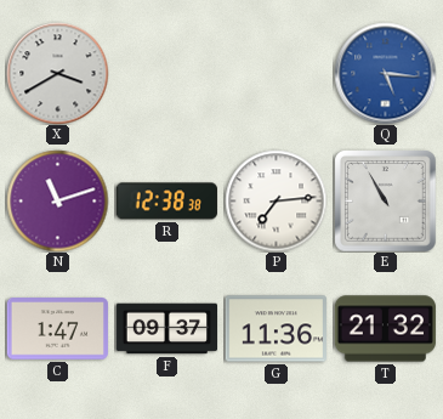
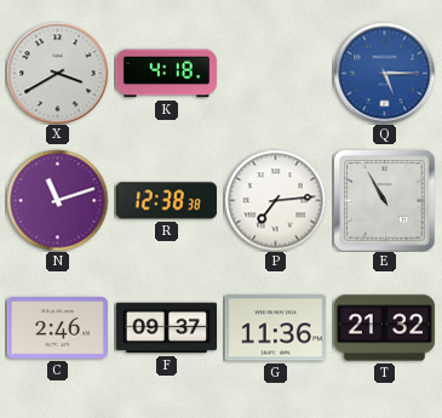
K: none -> 4:18
Q: 5:16 -> 5:15
C: 1:47 -> 2:46
